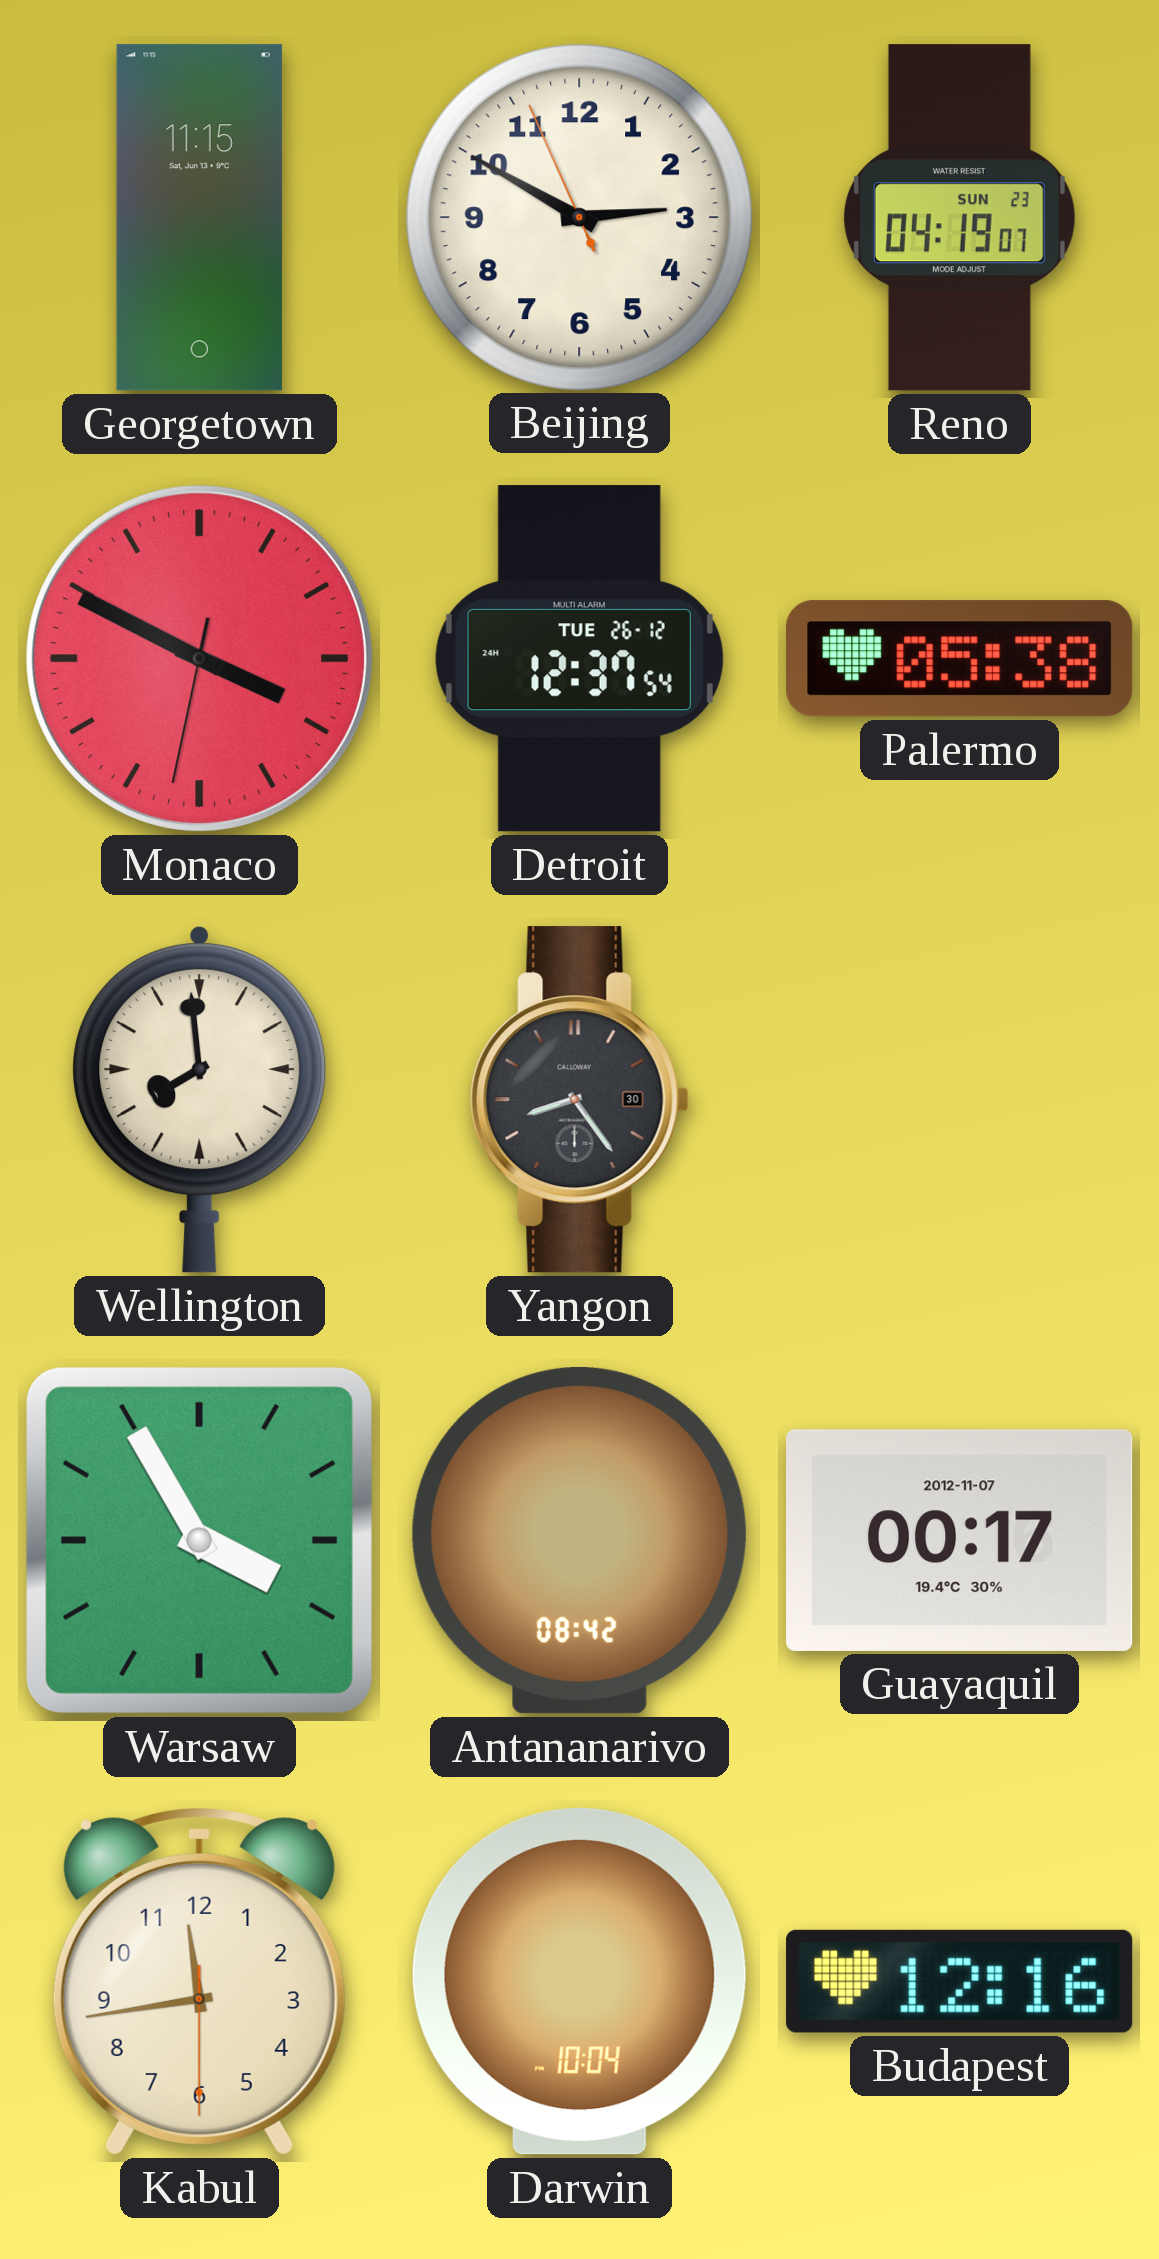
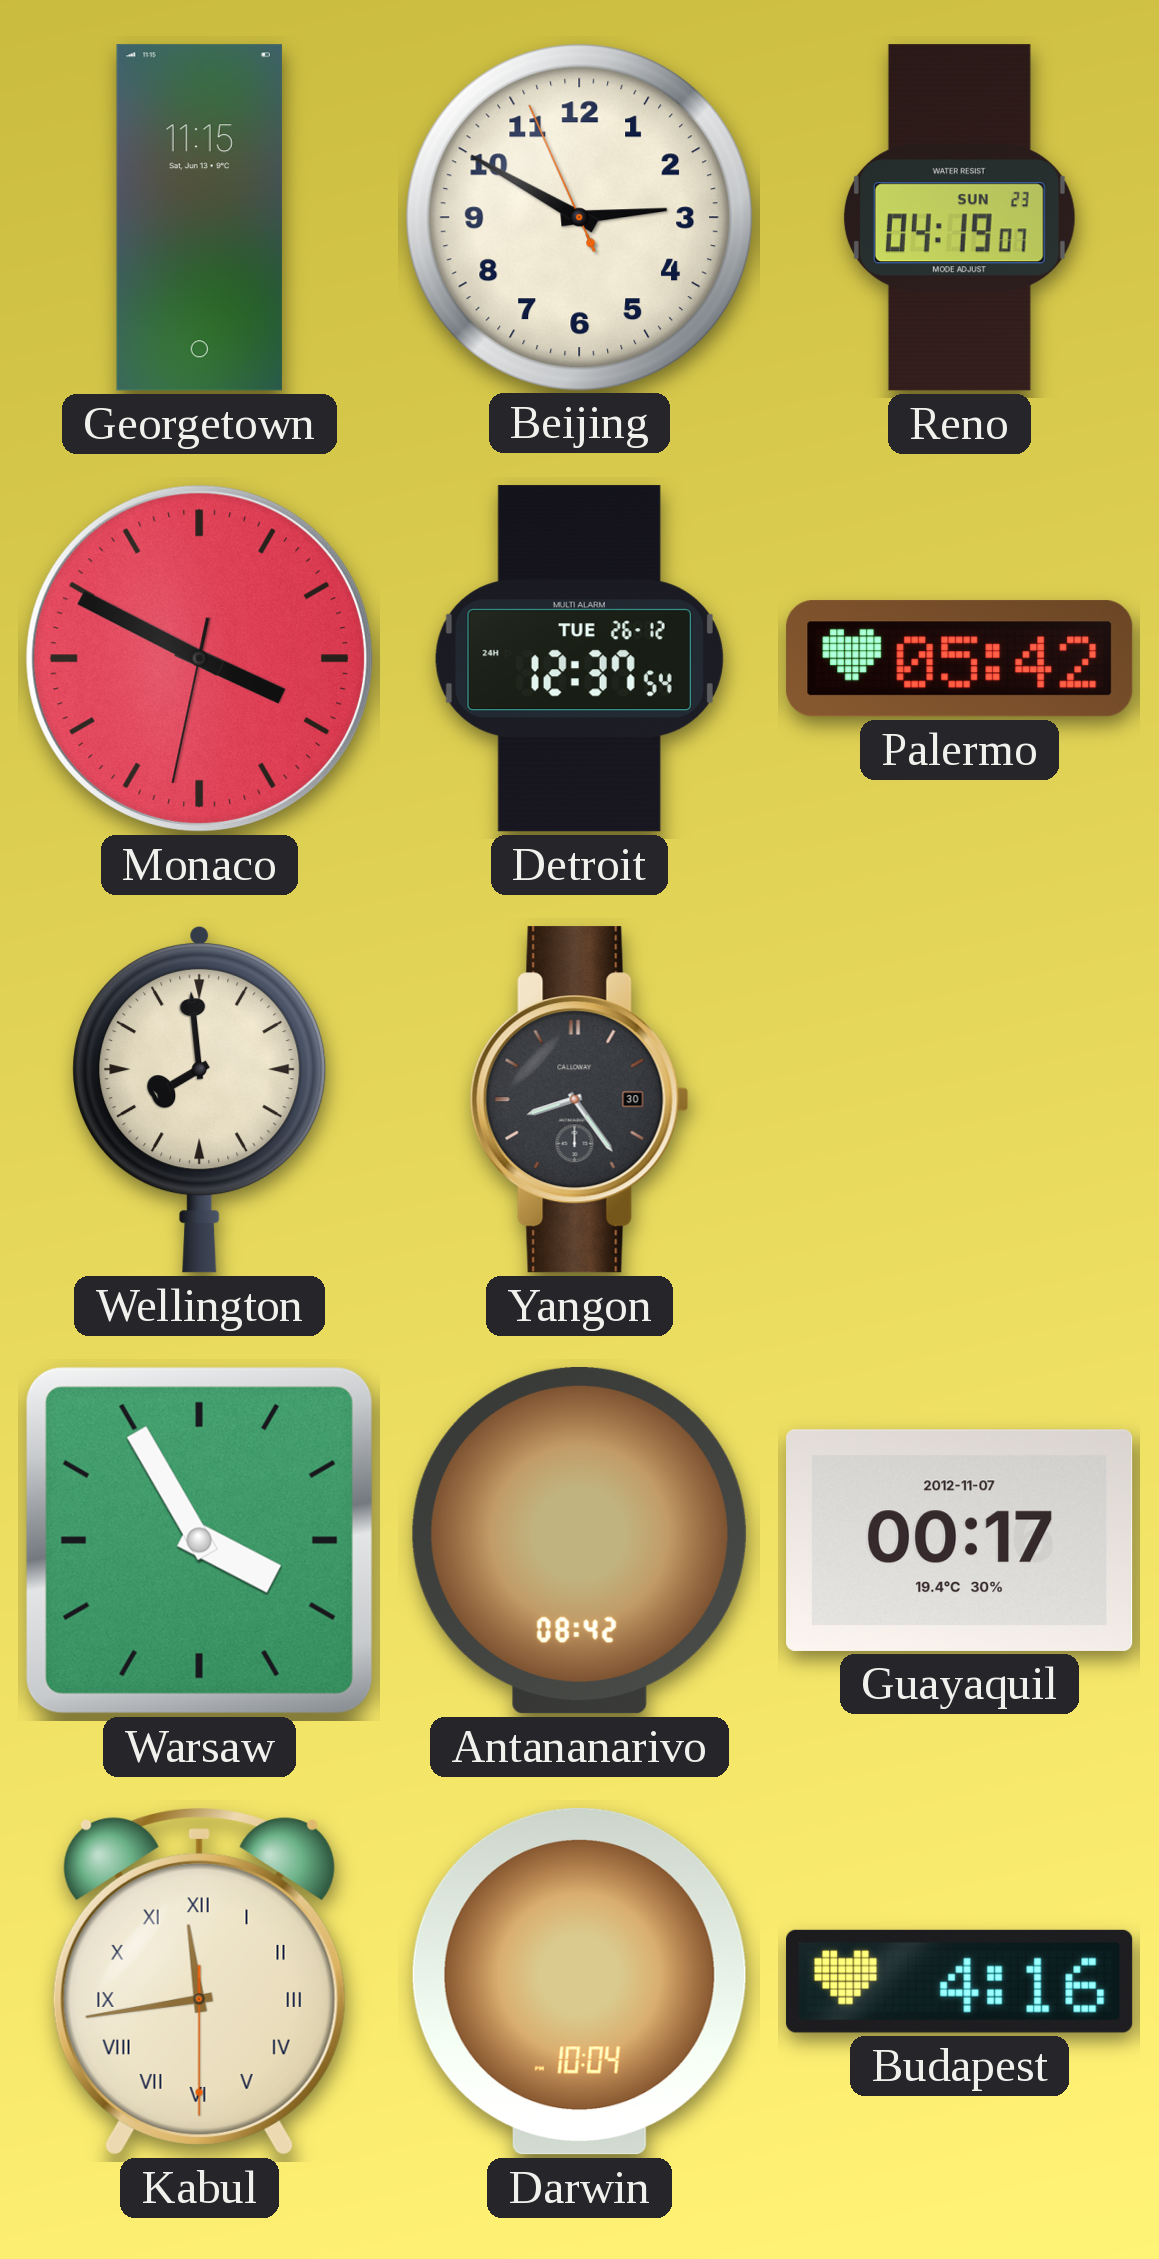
Palermo: 05:38 -> 05:42
Kabul numerals: Arabic -> Roman
Budapest: 12:16 -> 4:16
